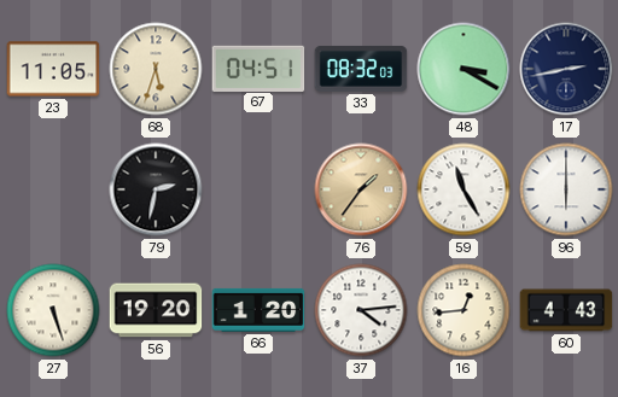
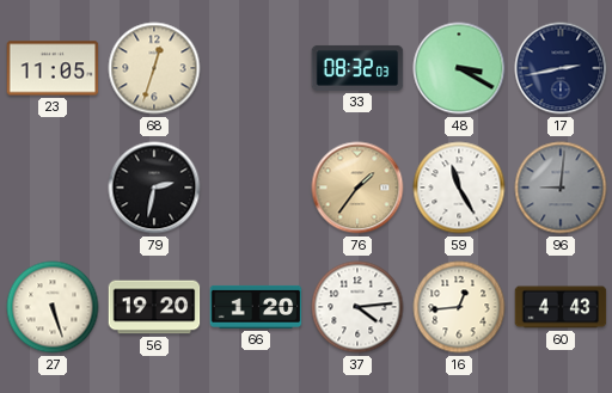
68: 5:33 -> 12:33
67: 04:51 -> none
96: 6:00 -> 9:01
96 dial: white -> grey
